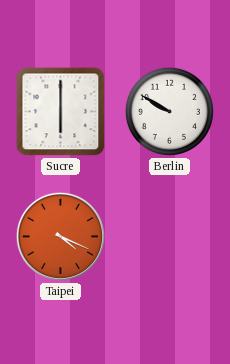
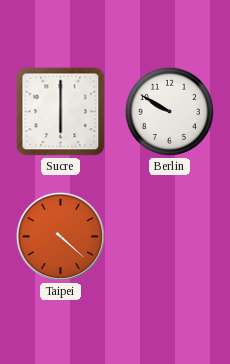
Taipei: 4:19 -> 4:22
